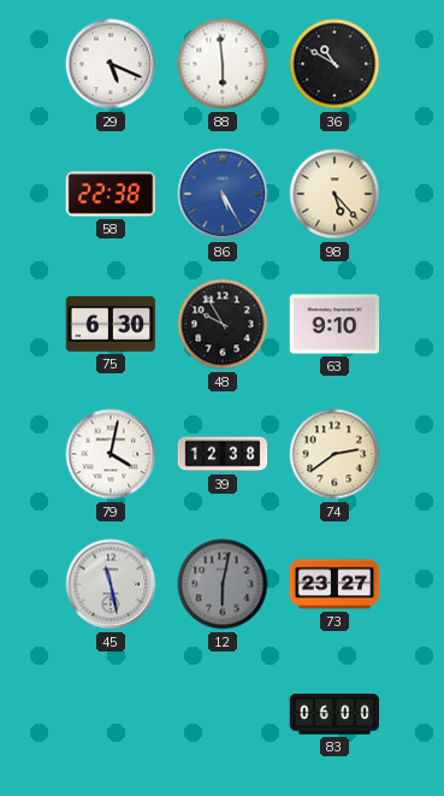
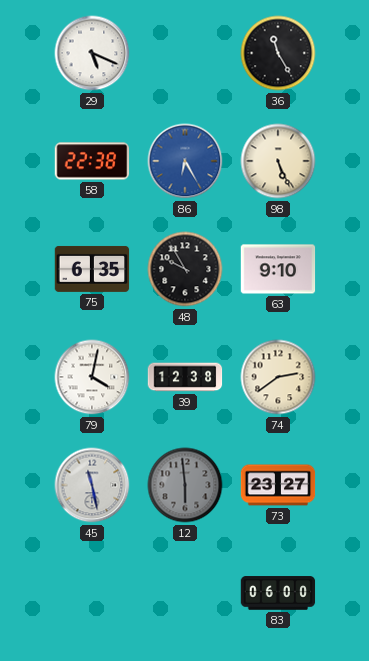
88: 5:59 -> none
36: 10:50 -> 11:25
86: 5:25 -> 6:25
98: 5:23 -> 5:26
75: 6:30 -> 6:35
12: 6:02 -> 5:59
